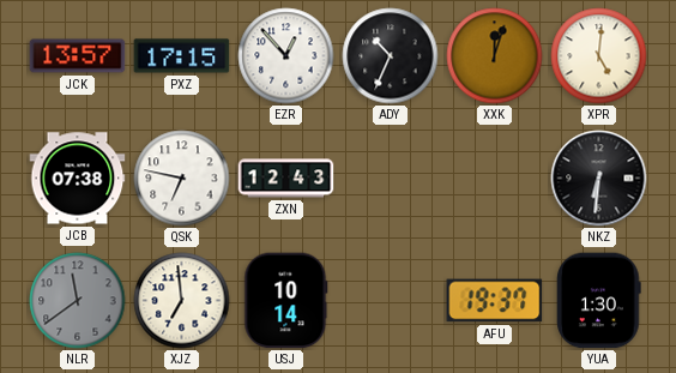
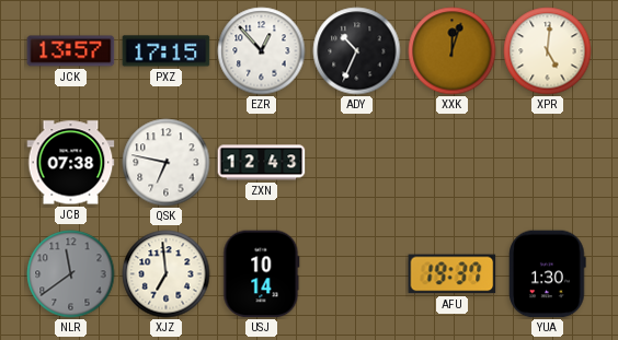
NKZ: 6:31 -> none
